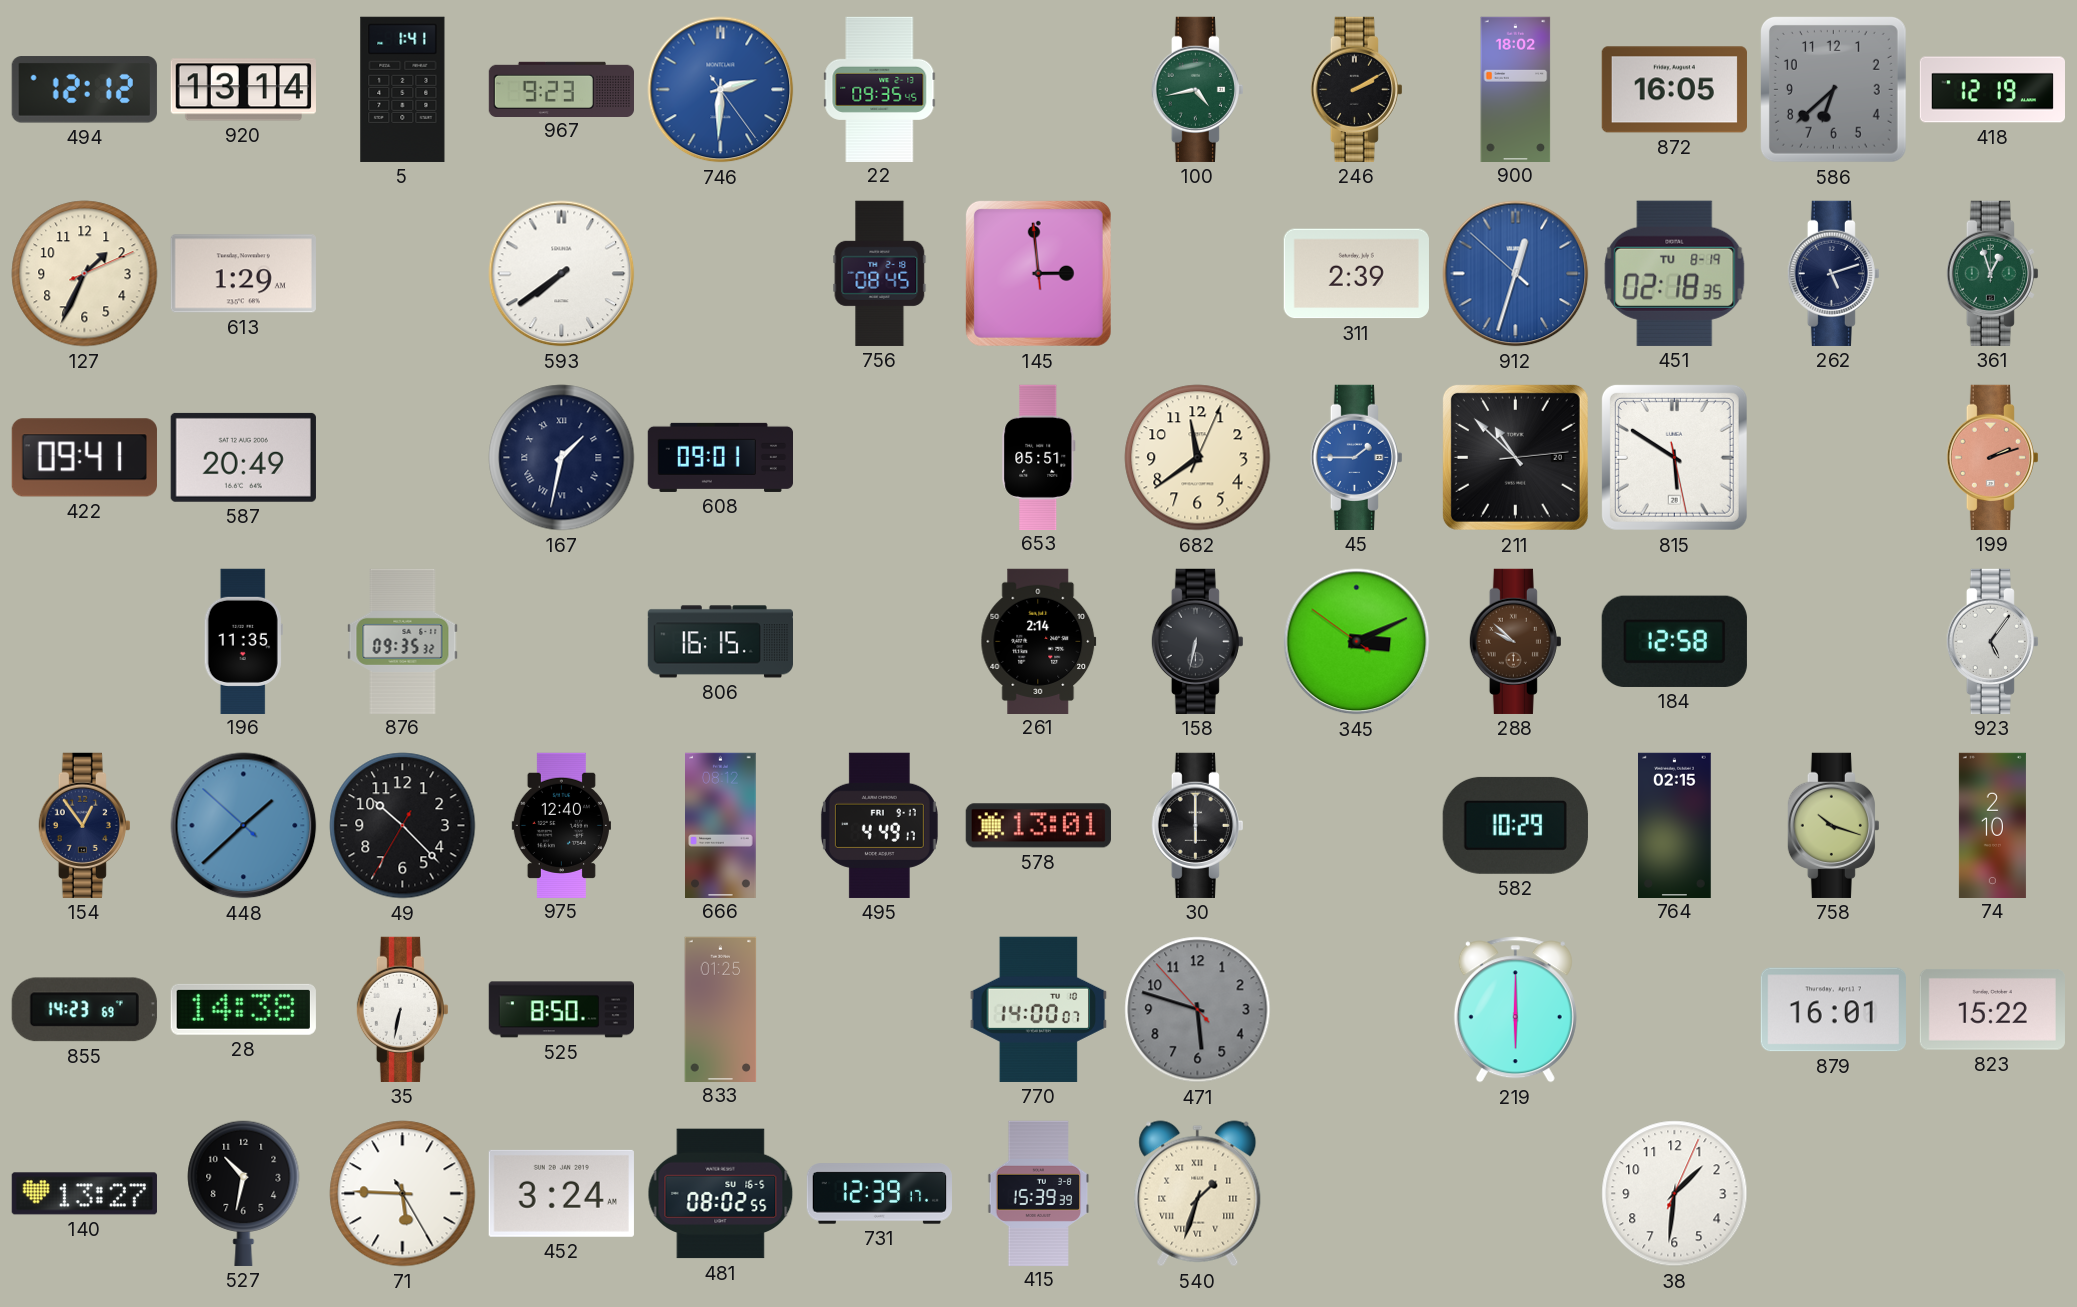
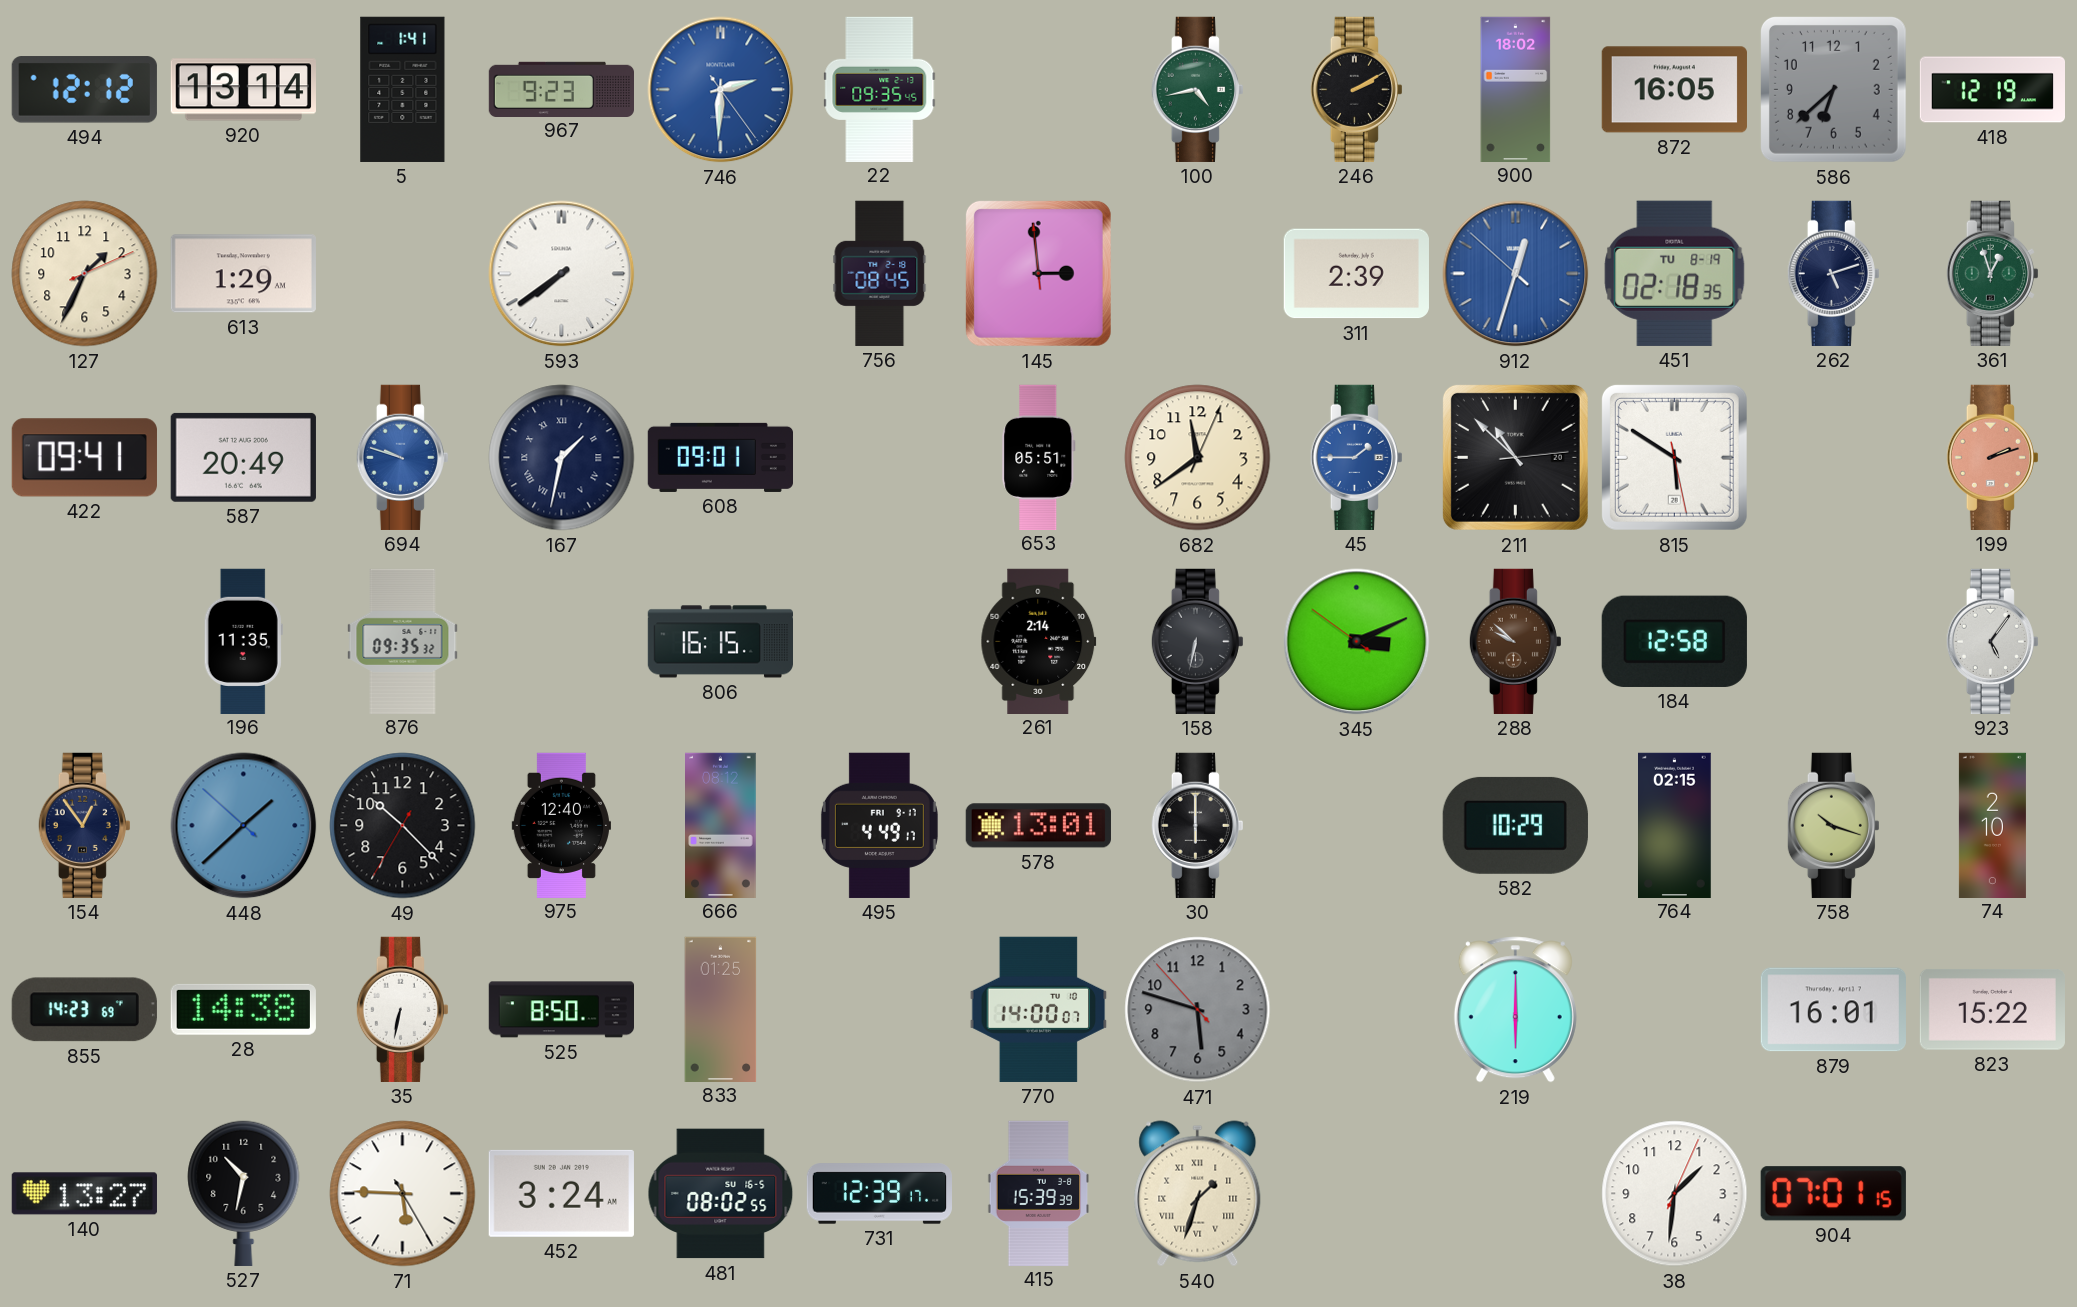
694: none -> 9:48
904: none -> 07:01
